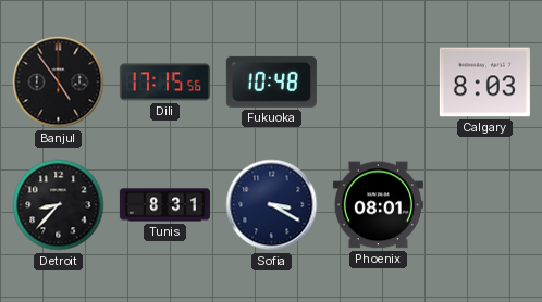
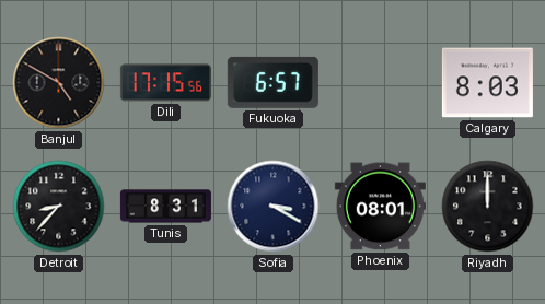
Banjul: 4:54 -> 4:50
Fukuoka: 10:48 -> 6:57
Riyadh: none -> 12:00
